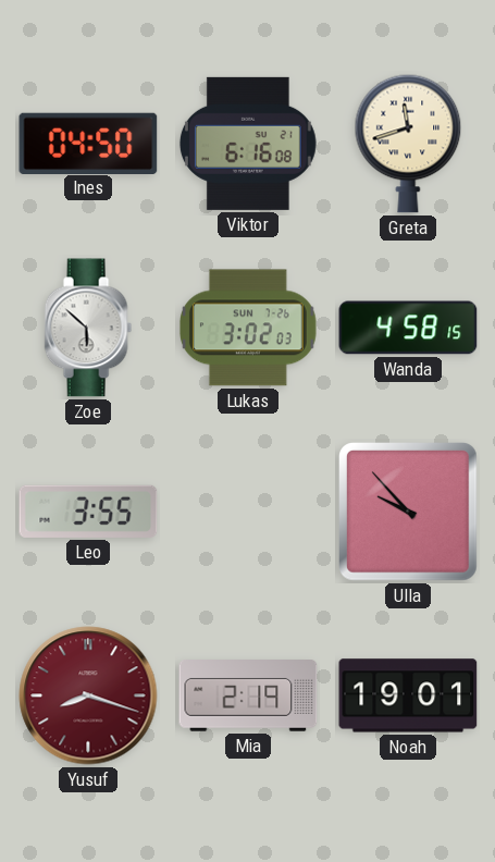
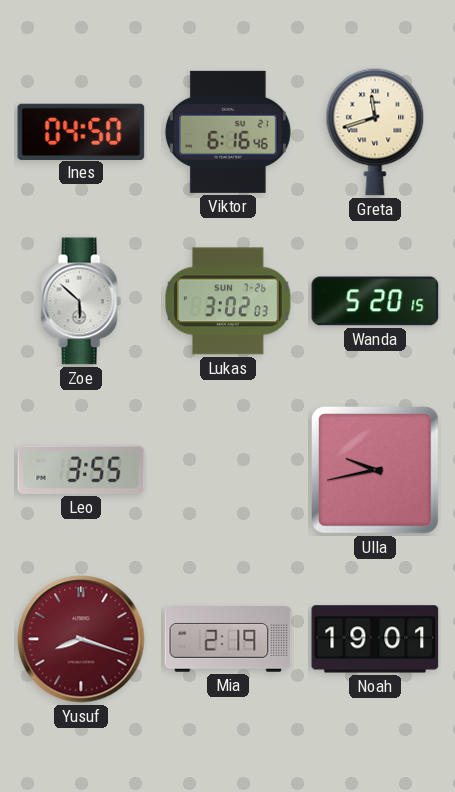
Viktor: 6:16:08 -> 6:16:46
Wanda: 4:58 -> 5:20
Ulla: 9:53 -> 9:43
